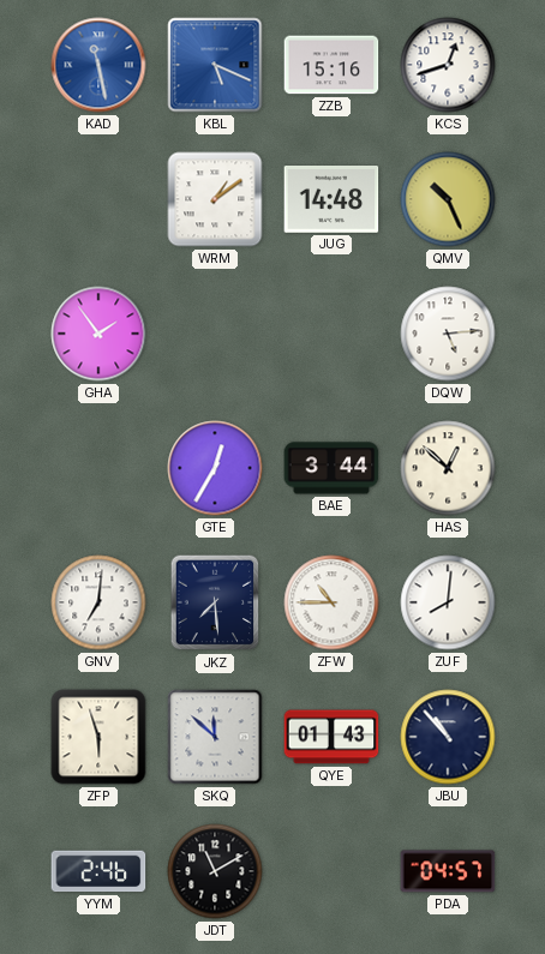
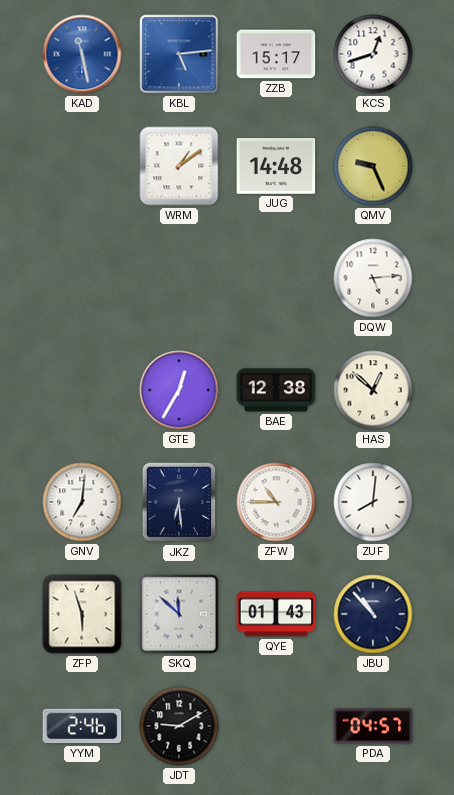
KBL: 5:19 -> 5:14
ZZB: 15:16 -> 15:17
QMV: 10:26 -> 9:26
GHA: 1:54 -> none
BAE: 3:44 -> 12:38
JKZ: 7:29 -> 6:29
JDT: 11:10 -> 9:10
